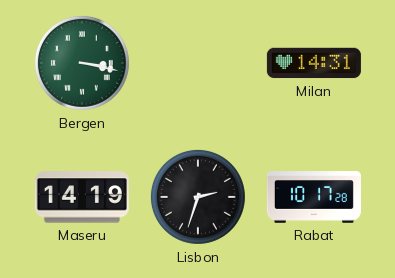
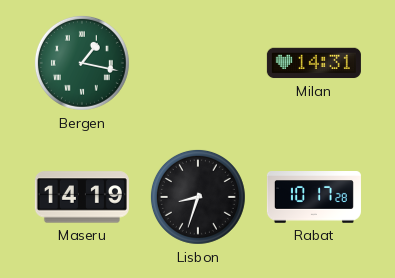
Bergen: 3:17 -> 1:17
Lisbon: 2:33 -> 8:33
